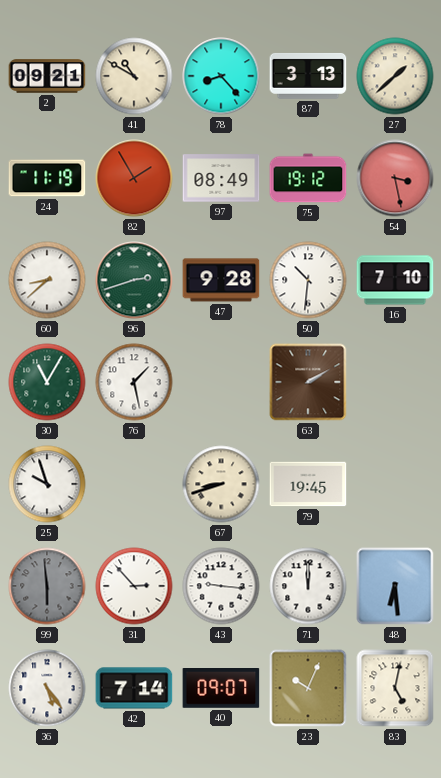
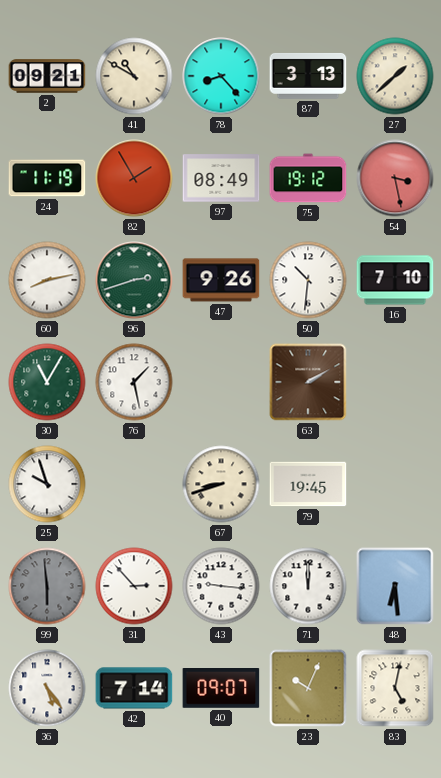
60: 8:38 -> 8:13
47: 9:28 -> 9:26
